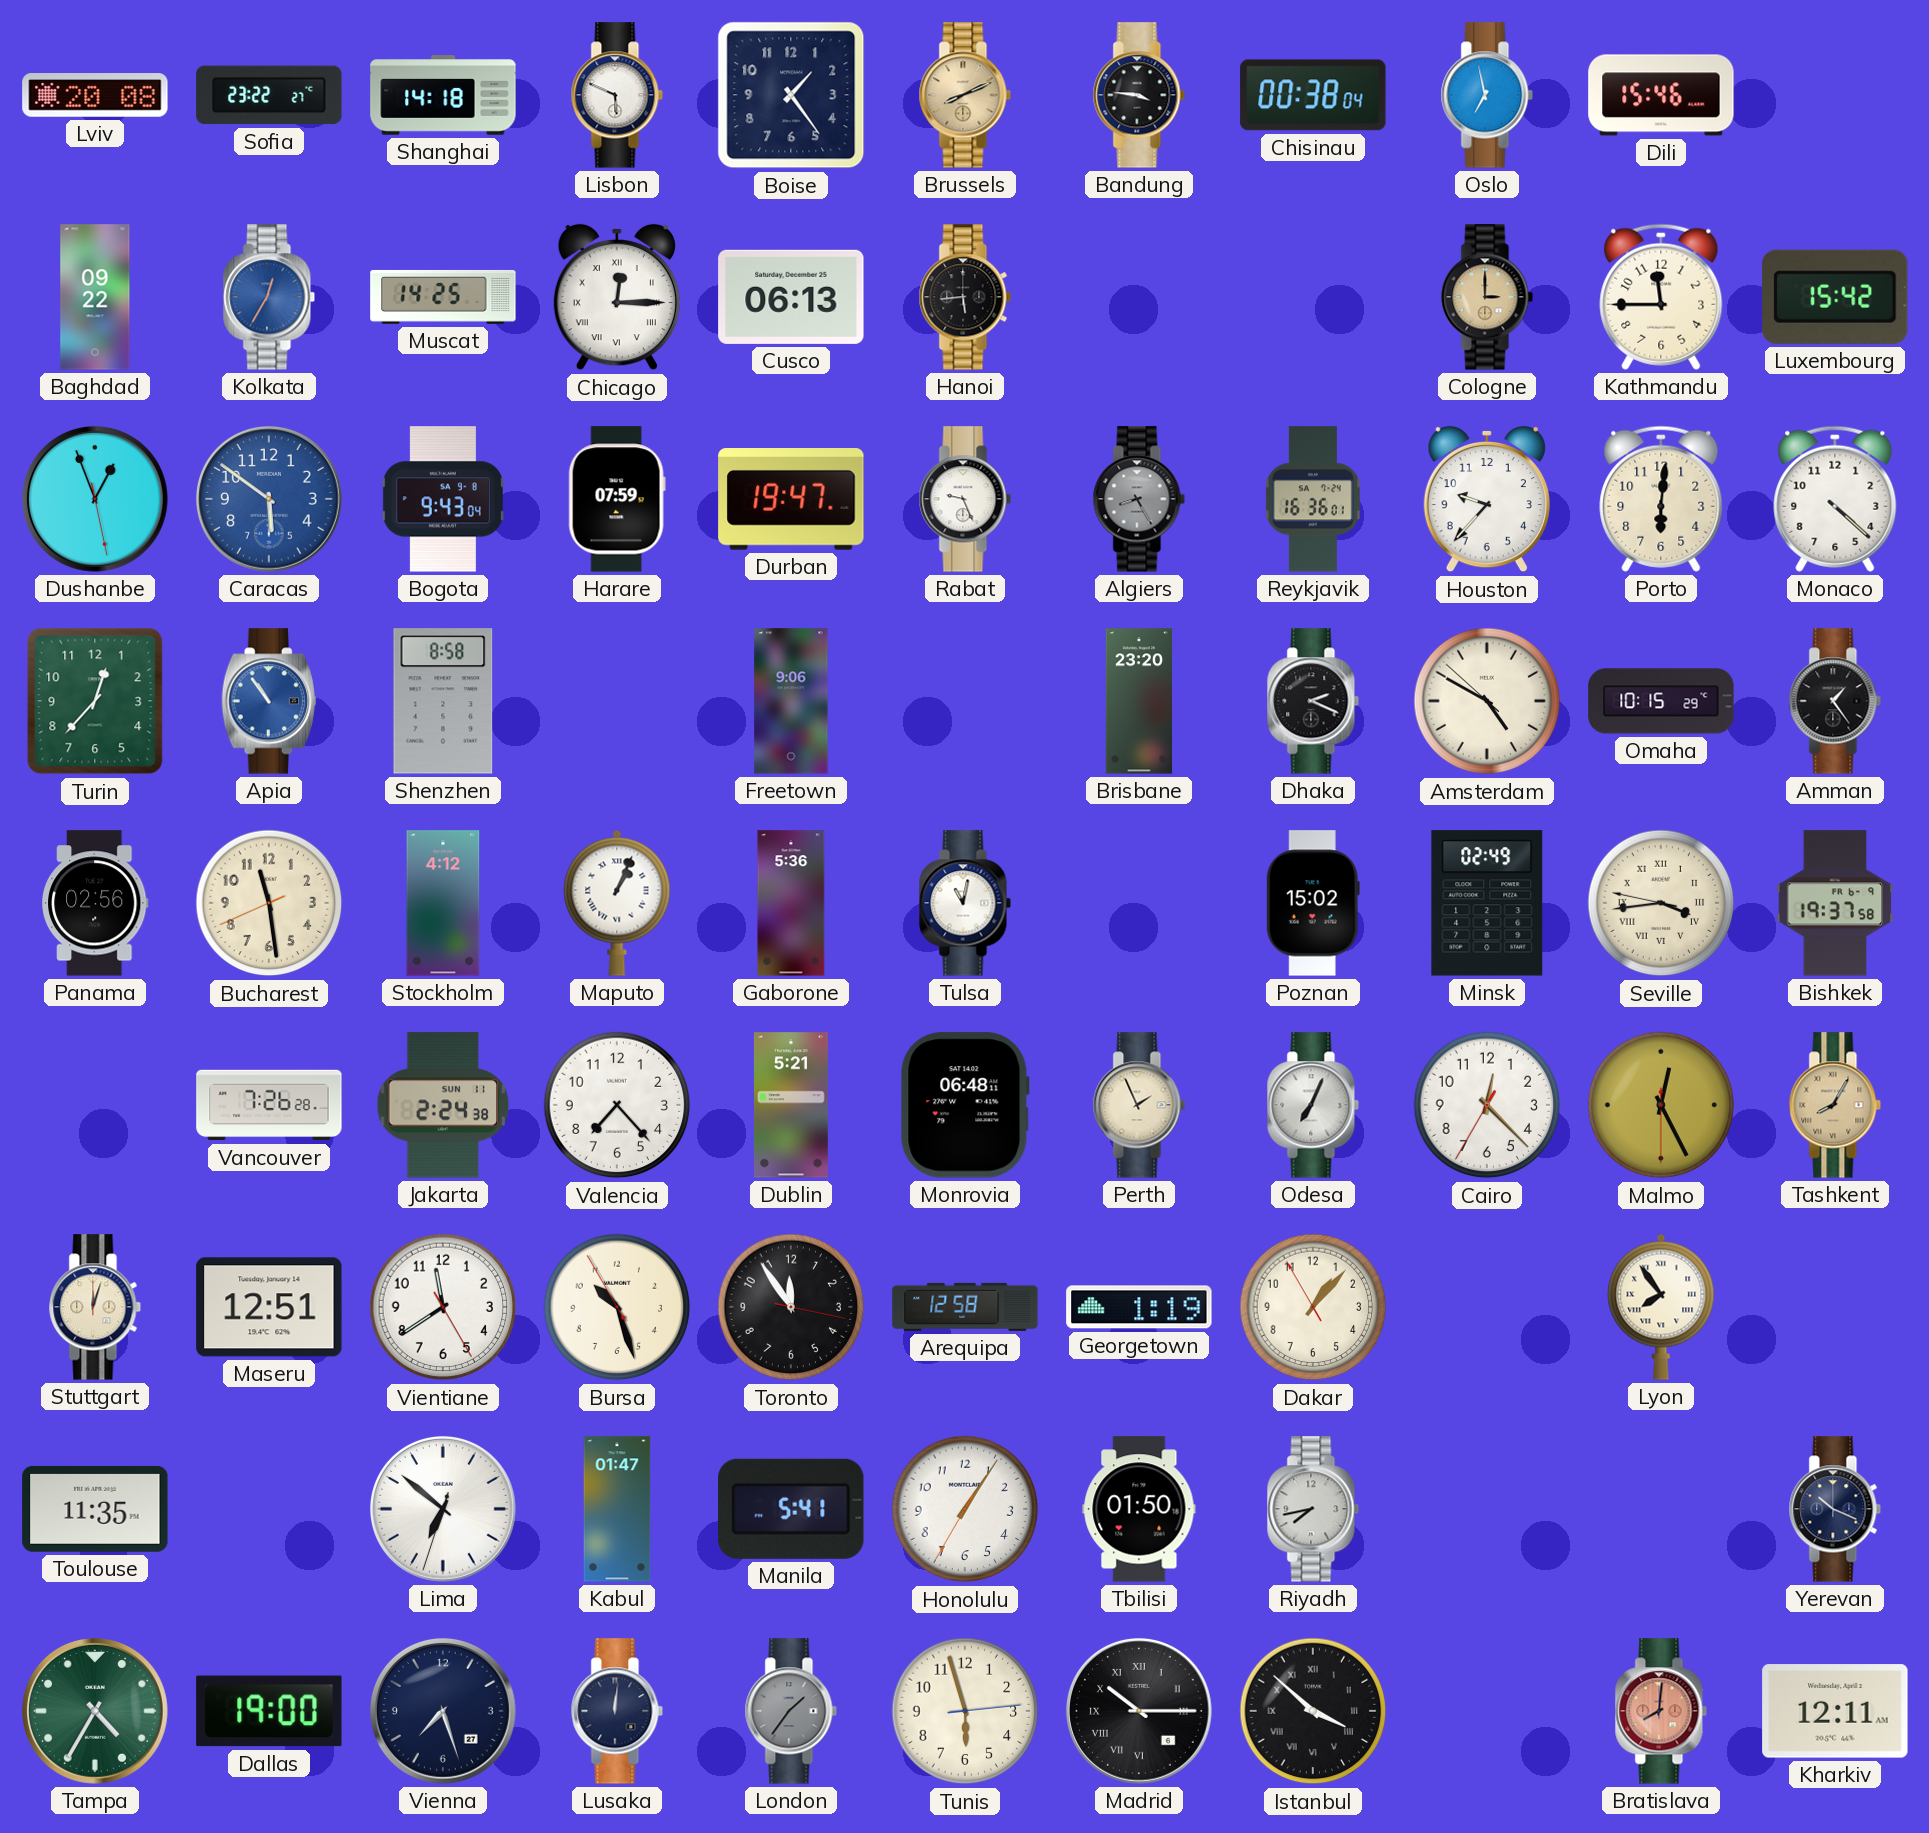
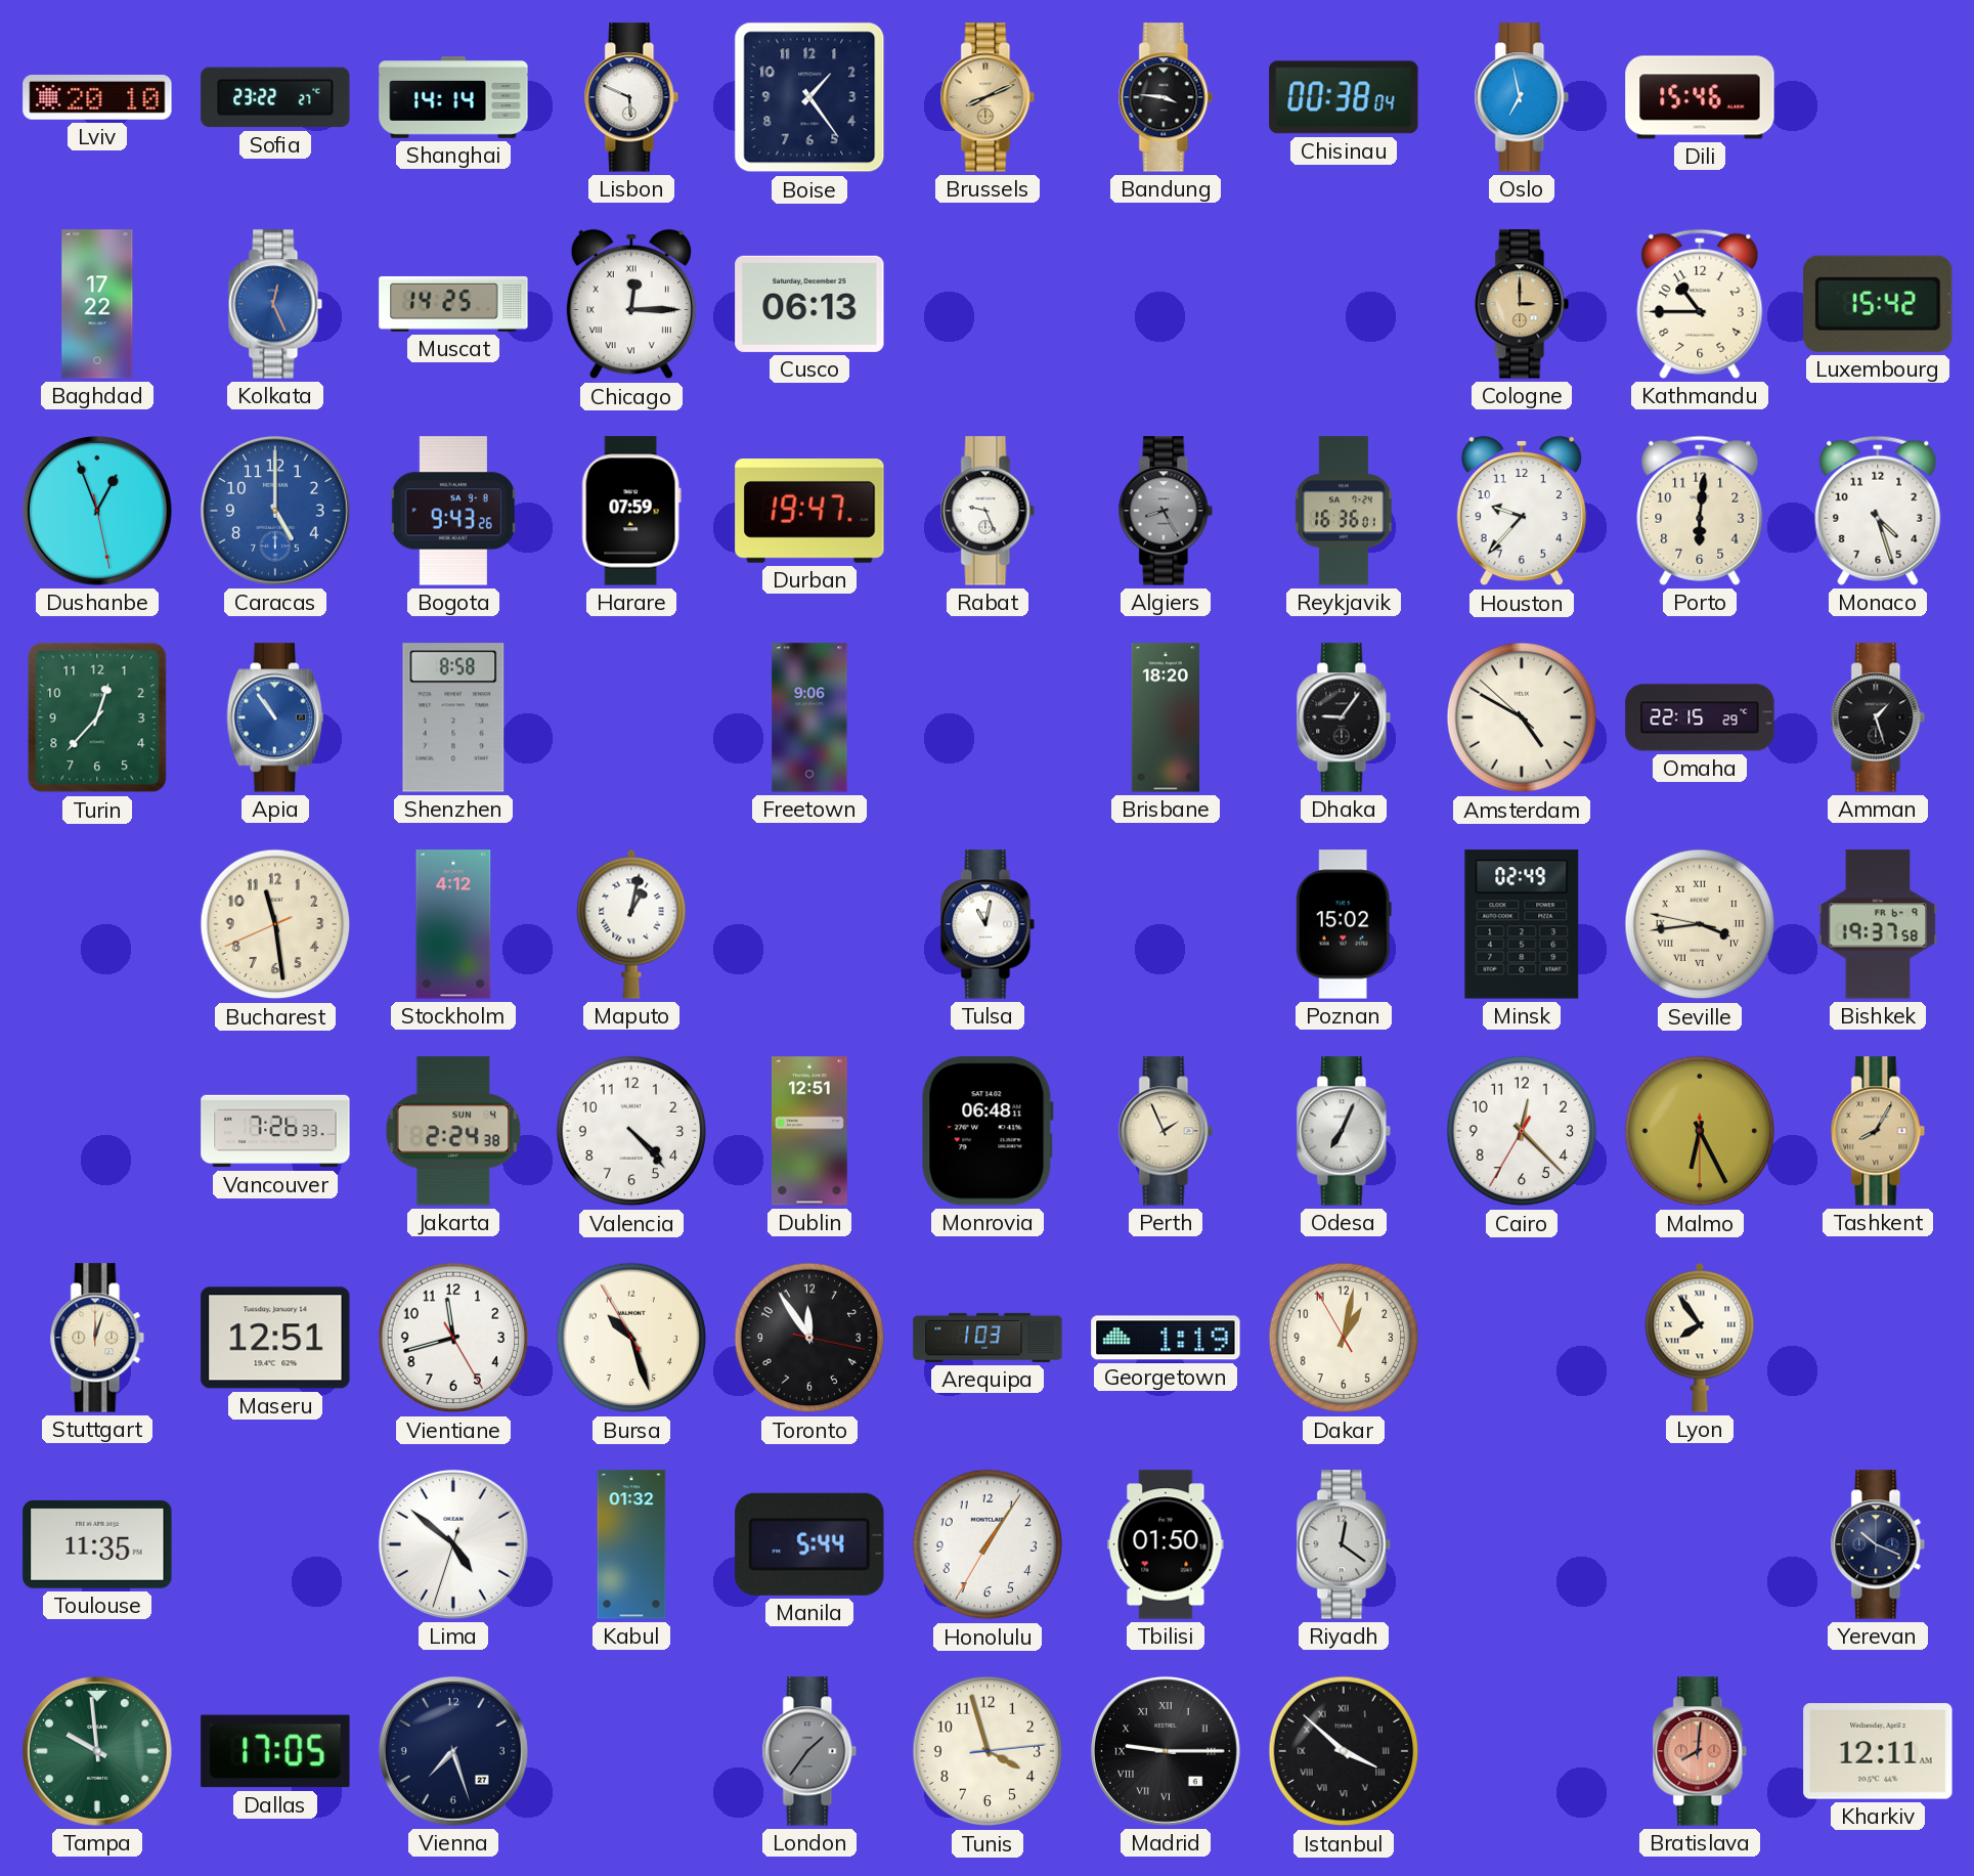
Lviv: 20:08 -> 20:10
Shanghai: 14:18 -> 14:14
Baghdad: 09:22 -> 17:22
Kolkata: 12:35 -> 12:26
Hanoi: 5:44 -> none
Kathmandu: 11:45 -> 10:45
Caracas: 5:51 -> 5:00
Bogota: 9:43:04 -> 9:43:26
Monaco: 4:22 -> 4:27
Brisbane: 23:20 -> 18:20
Dhaka: 2:19 -> 9:06
Omaha: 10:15 -> 22:15
Amman: 1:24 -> 1:27
Panama: 02:56 -> none
Maputo: 1:04 -> 1:02
Gaborone: 5:36 -> none
Vancouver: 7:26:28 -> 7:26:33
Jakarta date: SUN 11 -> SUN 4
Valencia: 7:23 -> 4:23
Dublin: 5:21 -> 12:51
Malmo: 12:25 -> 6:25
Vientiane: 11:39 -> 11:42
Arequipa: 12:58 -> 1:03
Dakar: 1:06 -> 1:01
Lima: 6:51 -> 4:51
Kabul: 01:47 -> 01:32
Manila: 5:41 -> 5:44
Riyadh: 7:43 -> 12:21
Tampa: 4:35 -> 9:59
Dallas: 19:00 -> 17:05
Lusaka: 12:01 -> none
Tunis: 5:57 -> 3:57
Madrid: 10:15 -> 9:15
